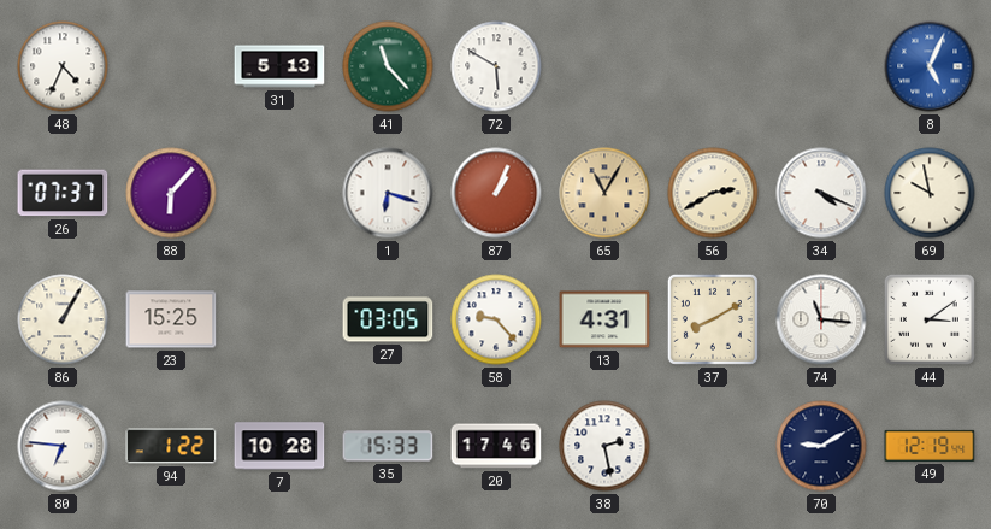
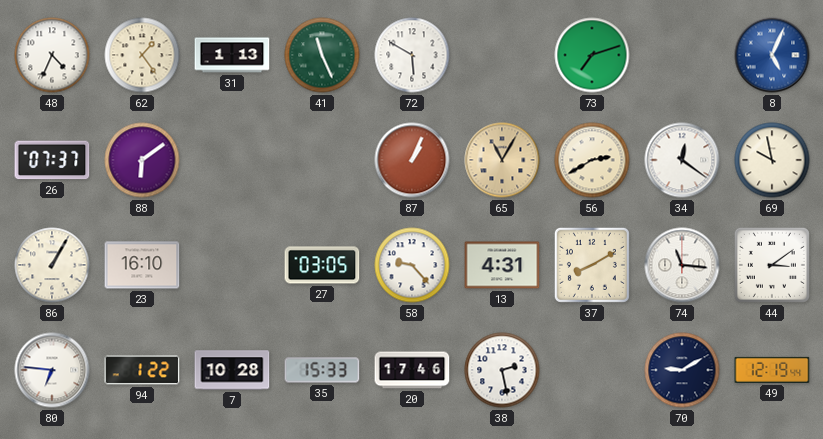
62: none -> 1:24
31: 5:13 -> 1:13
41: 11:23 -> 11:26
73: none -> 7:12
88: 6:07 -> 6:09
1: 6:18 -> none
34: 4:19 -> 12:21
23: 15:25 -> 16:10
